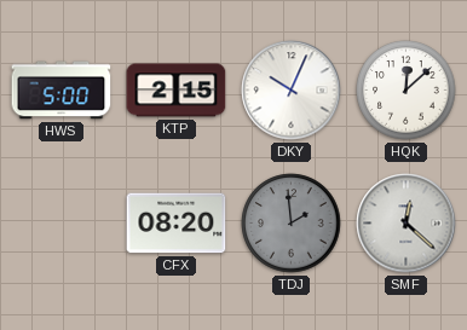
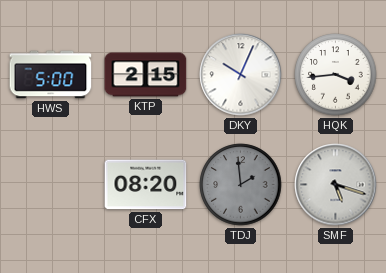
HQK: 12:08 -> 3:44
SMF: 12:22 -> 5:18
